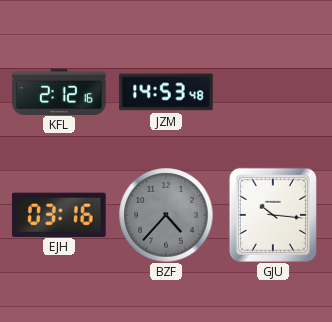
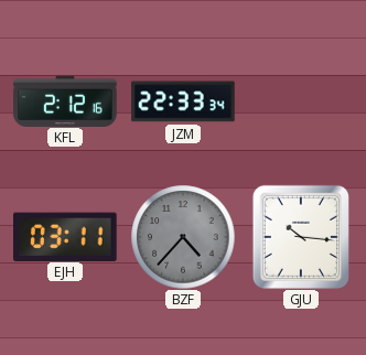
JZM: 14:53 -> 22:33
EJH: 03:16 -> 03:11
